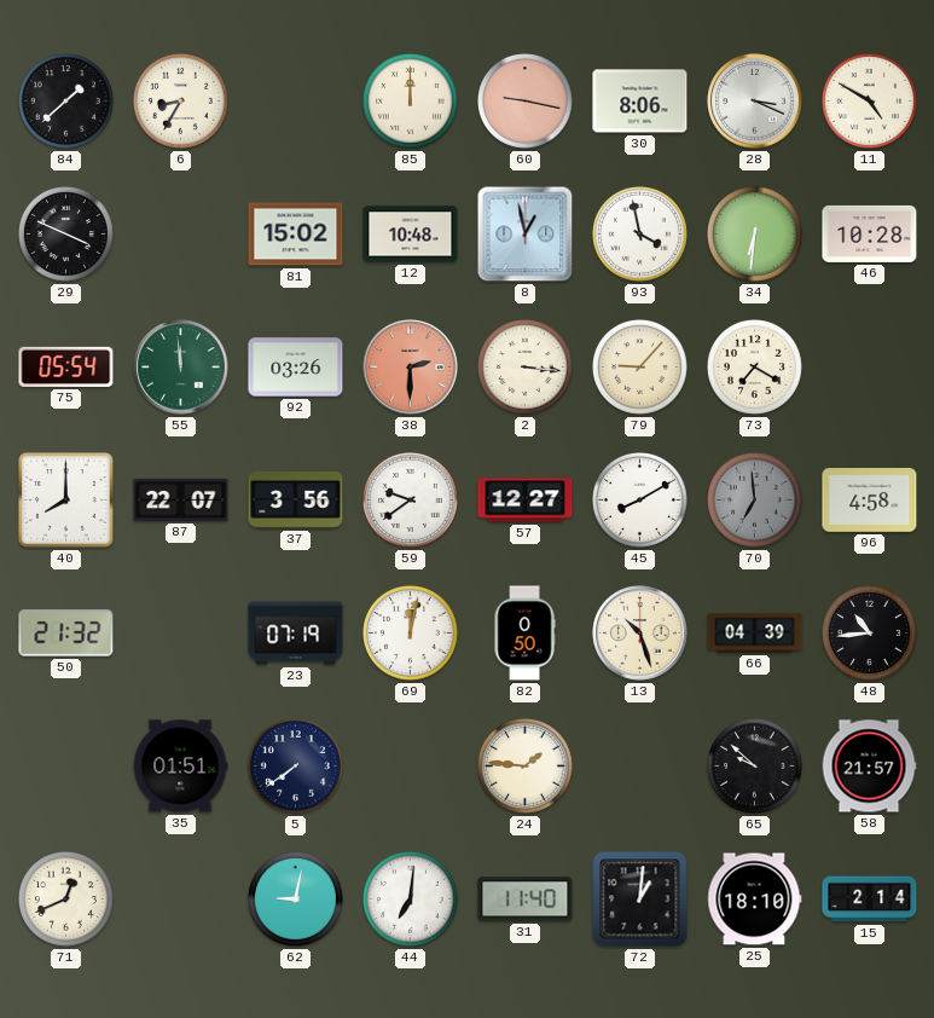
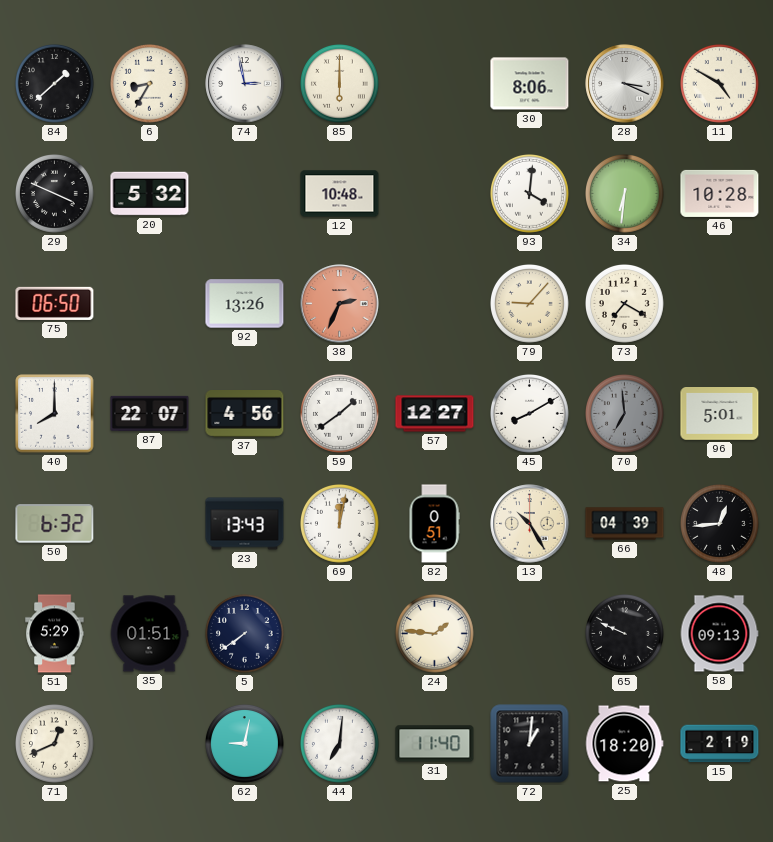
74: none -> 2:58
85: 12:00 -> 6:00
60: 9:17 -> none
20: none -> 5:32
81: 15:02 -> none
8: 12:58 -> none
93: 3:58 -> 4:01
75: 05:54 -> 06:50
55: 11:59 -> none
92: 03:26 -> 13:26
38: 2:30 -> 2:34
2: 3:16 -> none
37: 3:56 -> 4:56
59: 9:39 -> 1:39
96: 4:58 -> 5:01
50: 21:32 -> 6:32
23: 07:19 -> 13:43
82: 0:50 -> 0:51
13: 10:27 -> 10:25
48: 10:44 -> 12:44
51: none -> 5:29
65: 9:52 -> 9:49
58: 21:57 -> 09:13
25: 18:10 -> 18:20
15: 2:14 -> 2:19
